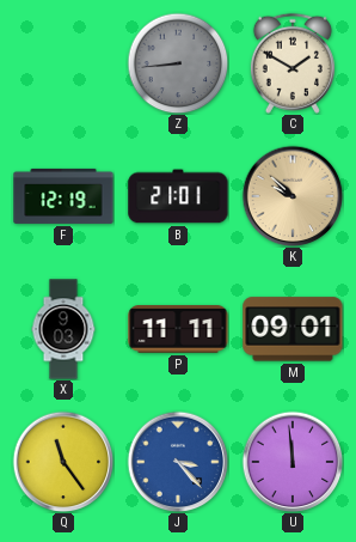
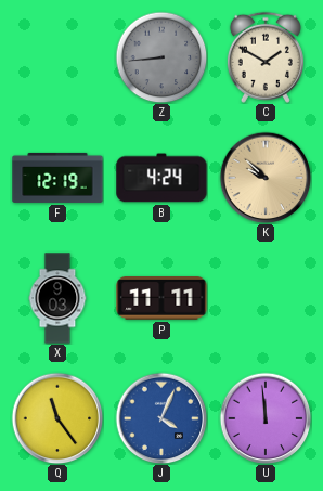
B: 21:01 -> 4:24
M: 09:01 -> none
J: 3:23 -> 4:04
